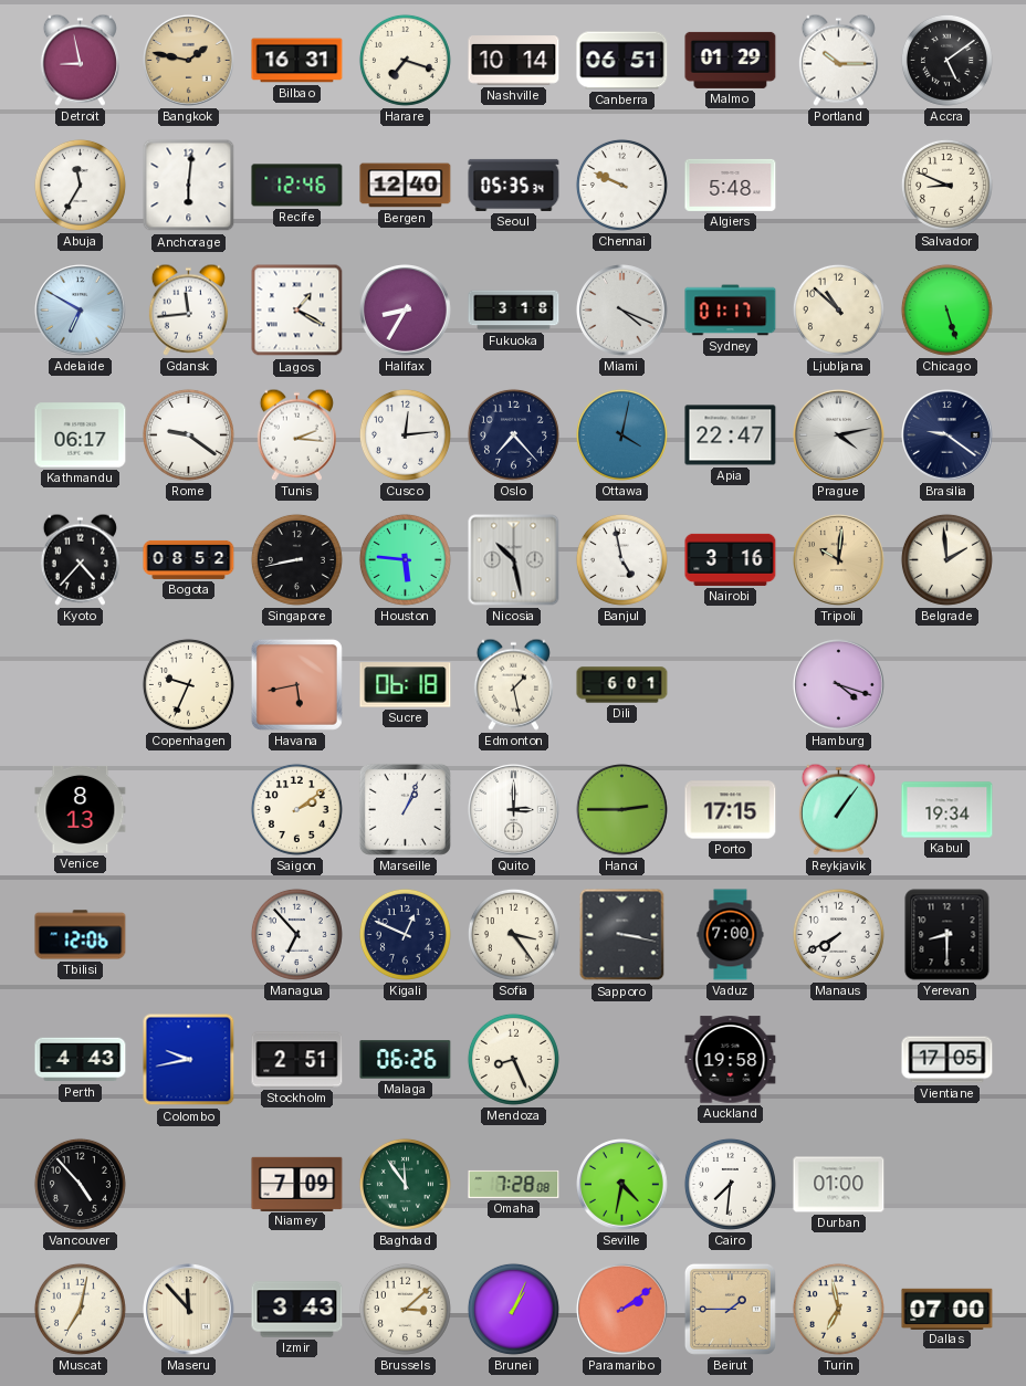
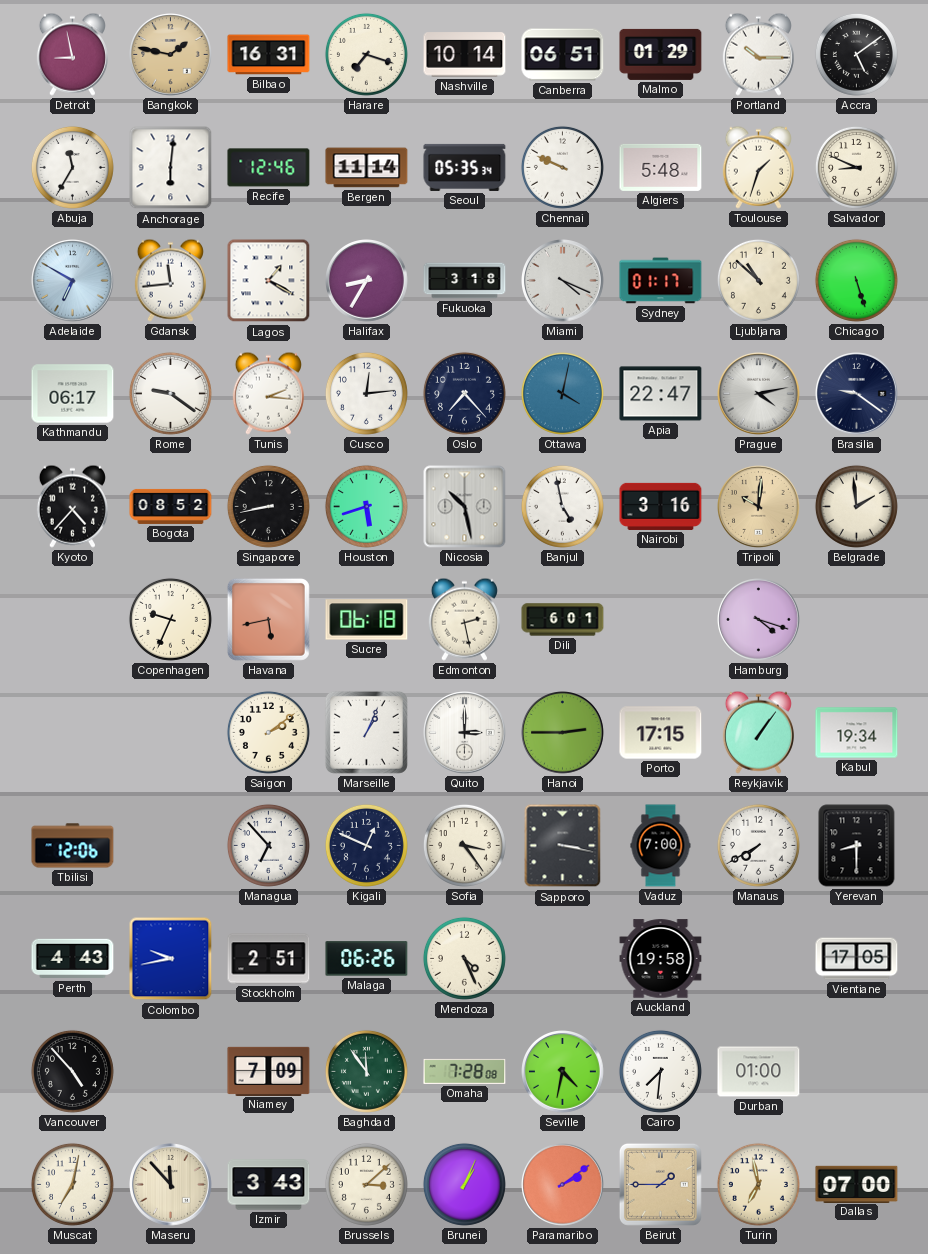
Bergen: 12:40 -> 11:14
Toulouse: none -> 1:33
Houston: 5:46 -> 5:42
Edmonton: 1:28 -> 2:28
Venice: 8:13 -> none
Mendoza: 8:26 -> 4:26
